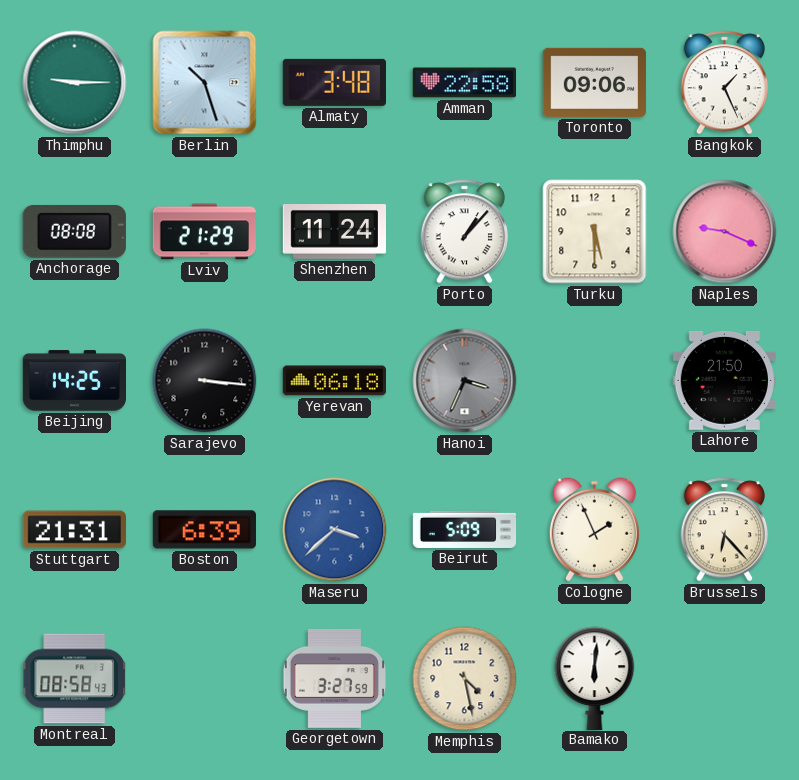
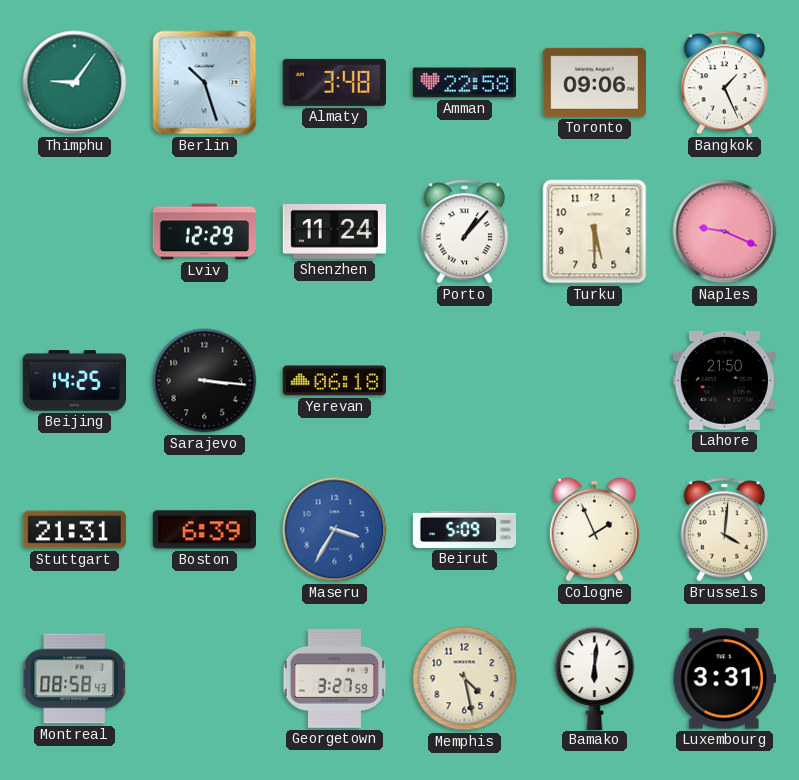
Thimphu: 9:15 -> 9:06
Anchorage: 08:08 -> none
Lviv: 21:29 -> 12:29
Hanoi: 3:34 -> none
Maseru: 3:38 -> 3:35
Brussels: 6:23 -> 4:01
Luxembourg: none -> 3:31
